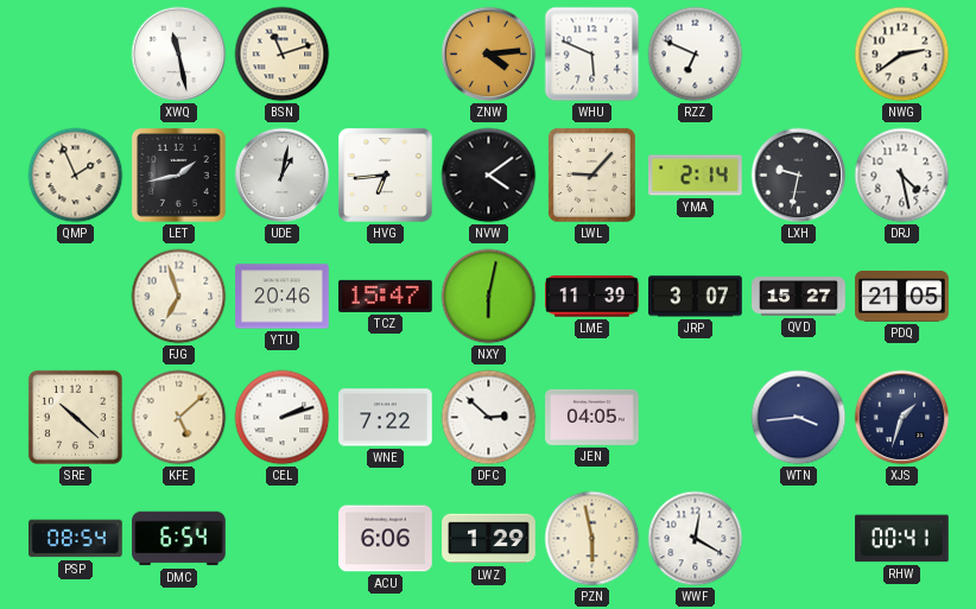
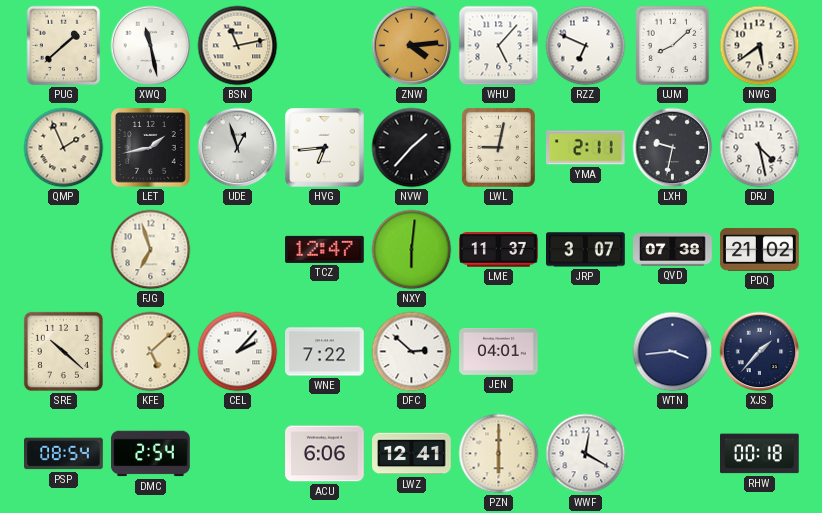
PUG: none -> 1:38
BSN: 11:12 -> 11:13
WHU: 5:49 -> 5:07
UJM: none -> 8:08
NWG: 2:39 -> 5:39
UDE: 1:02 -> 12:57
NVW: 4:09 -> 1:37
LWL: 9:07 -> 9:02
YMA: 2:14 -> 2:11
YTU: 20:46 -> none
TCZ: 15:47 -> 12:47
NXY: 6:02 -> 6:01
LME: 11:39 -> 11:37
QVD: 15:27 -> 07:38
PDQ: 21:05 -> 21:02
CEL: 2:12 -> 2:07
JEN: 04:05 -> 04:01
XJS: 1:33 -> 1:37
DMC: 6:54 -> 2:54
LWZ: 1:29 -> 12:41
PZN: 5:58 -> 6:00
RHW: 00:41 -> 00:18
